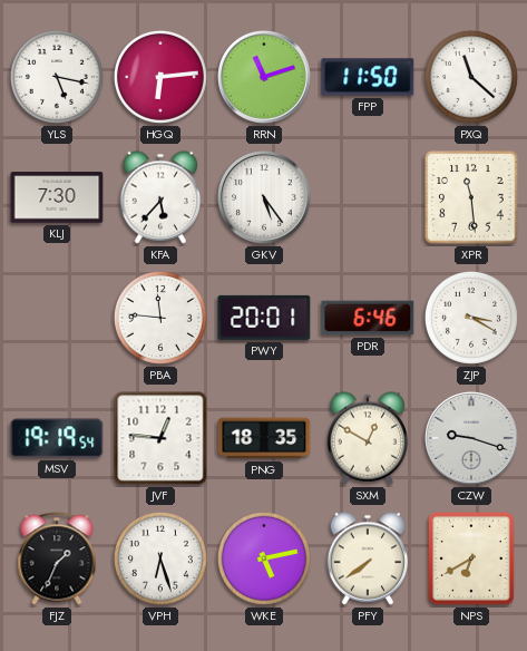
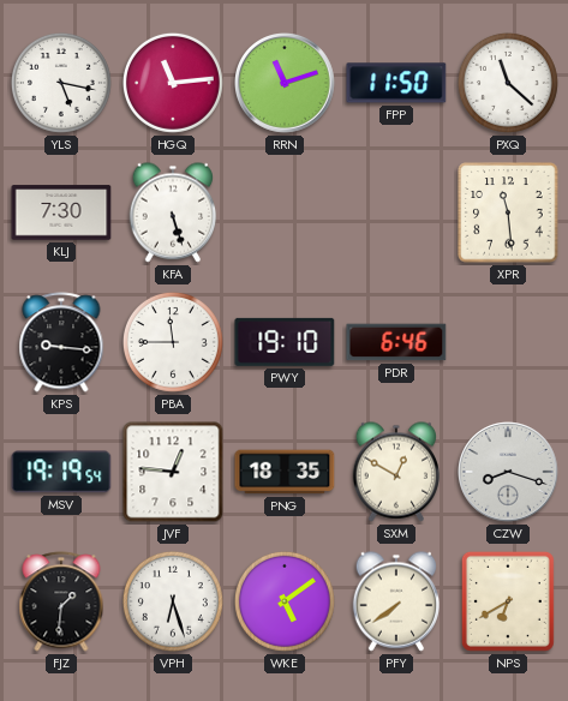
HGQ: 6:14 -> 11:14
KFA: 5:37 -> 5:27
GKV: 5:24 -> none
KPS: none -> 9:16
PBA: 11:46 -> 11:45
PWY: 20:01 -> 19:10
ZJP: 3:20 -> none
CZW: 9:18 -> 8:18
FJZ: 1:34 -> 1:31
WKE: 5:13 -> 5:09
